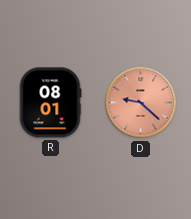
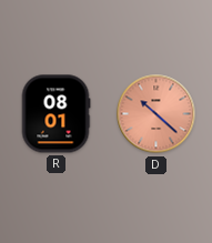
D: 9:22 -> 10:22
